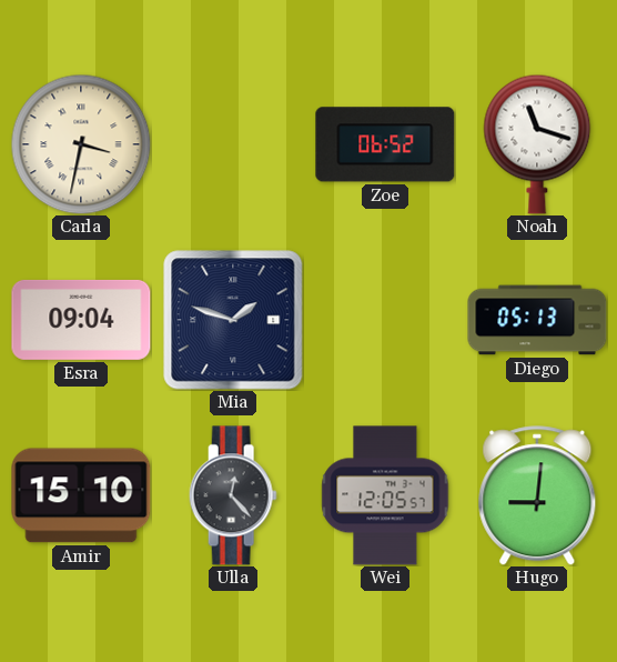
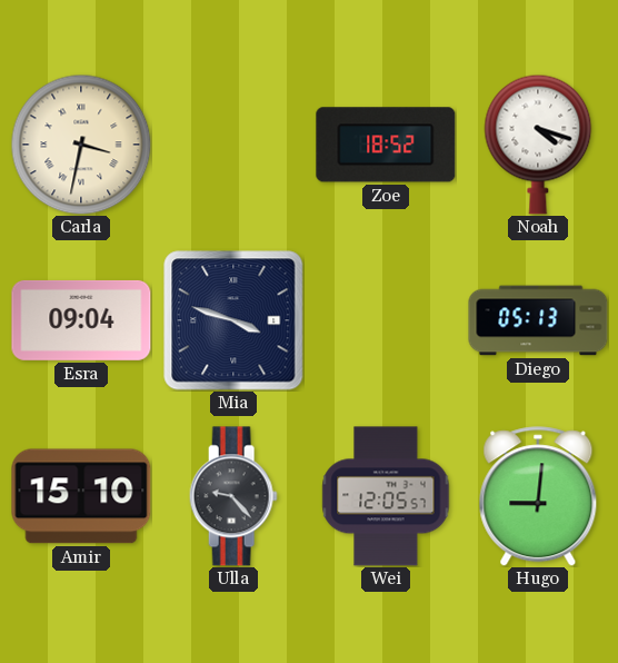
Zoe: 06:52 -> 18:52
Noah: 11:18 -> 4:18
Mia: 1:48 -> 3:48
Ulla: 12:23 -> 9:23
